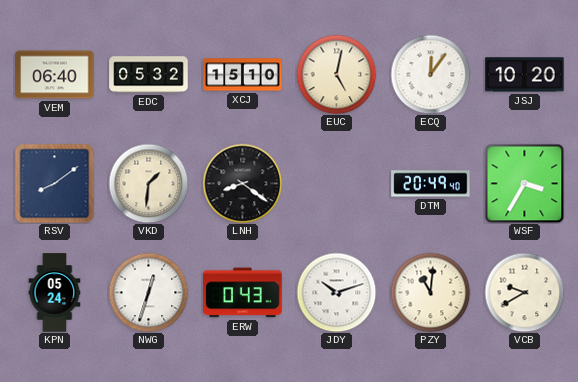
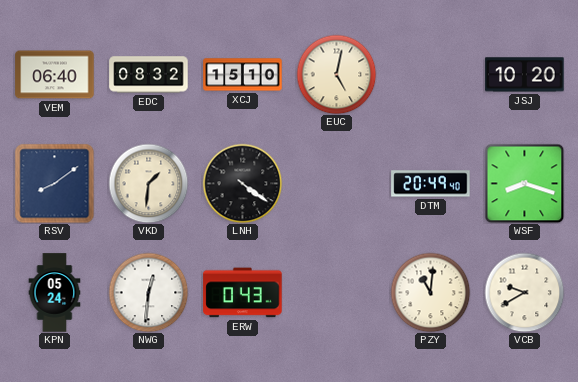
EDC: 05:32 -> 08:32
ECQ: 12:06 -> none
LNH: 8:21 -> 4:21
WSF: 3:35 -> 8:18
NWG: 12:33 -> 12:31
JDY: 10:12 -> none
